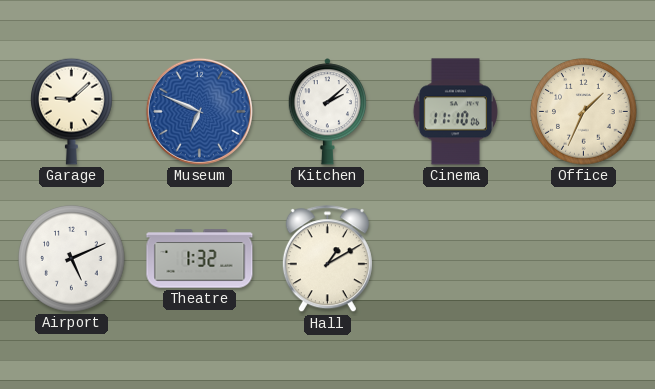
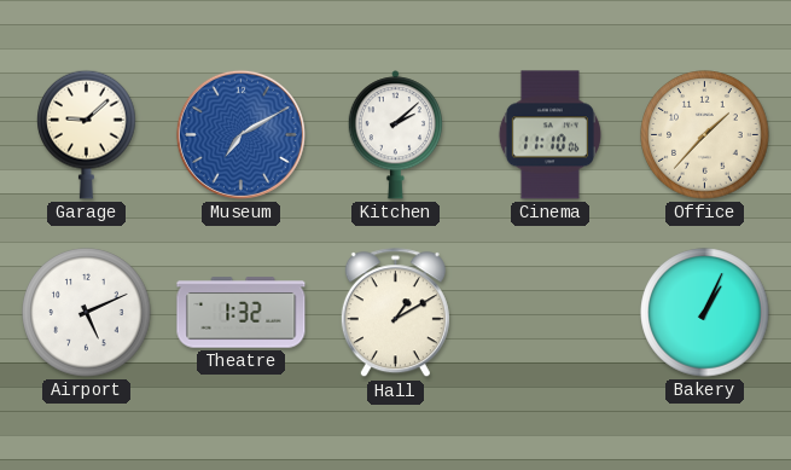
Museum: 6:49 -> 7:10
Office: 1:34 -> 1:37
Bakery: none -> 1:04
